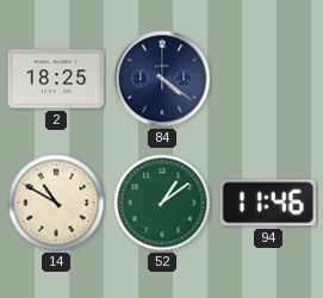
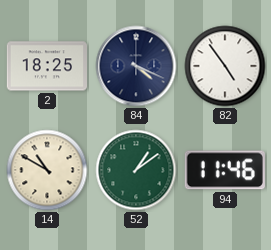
84: 4:21 -> 4:19
82: none -> 4:54
